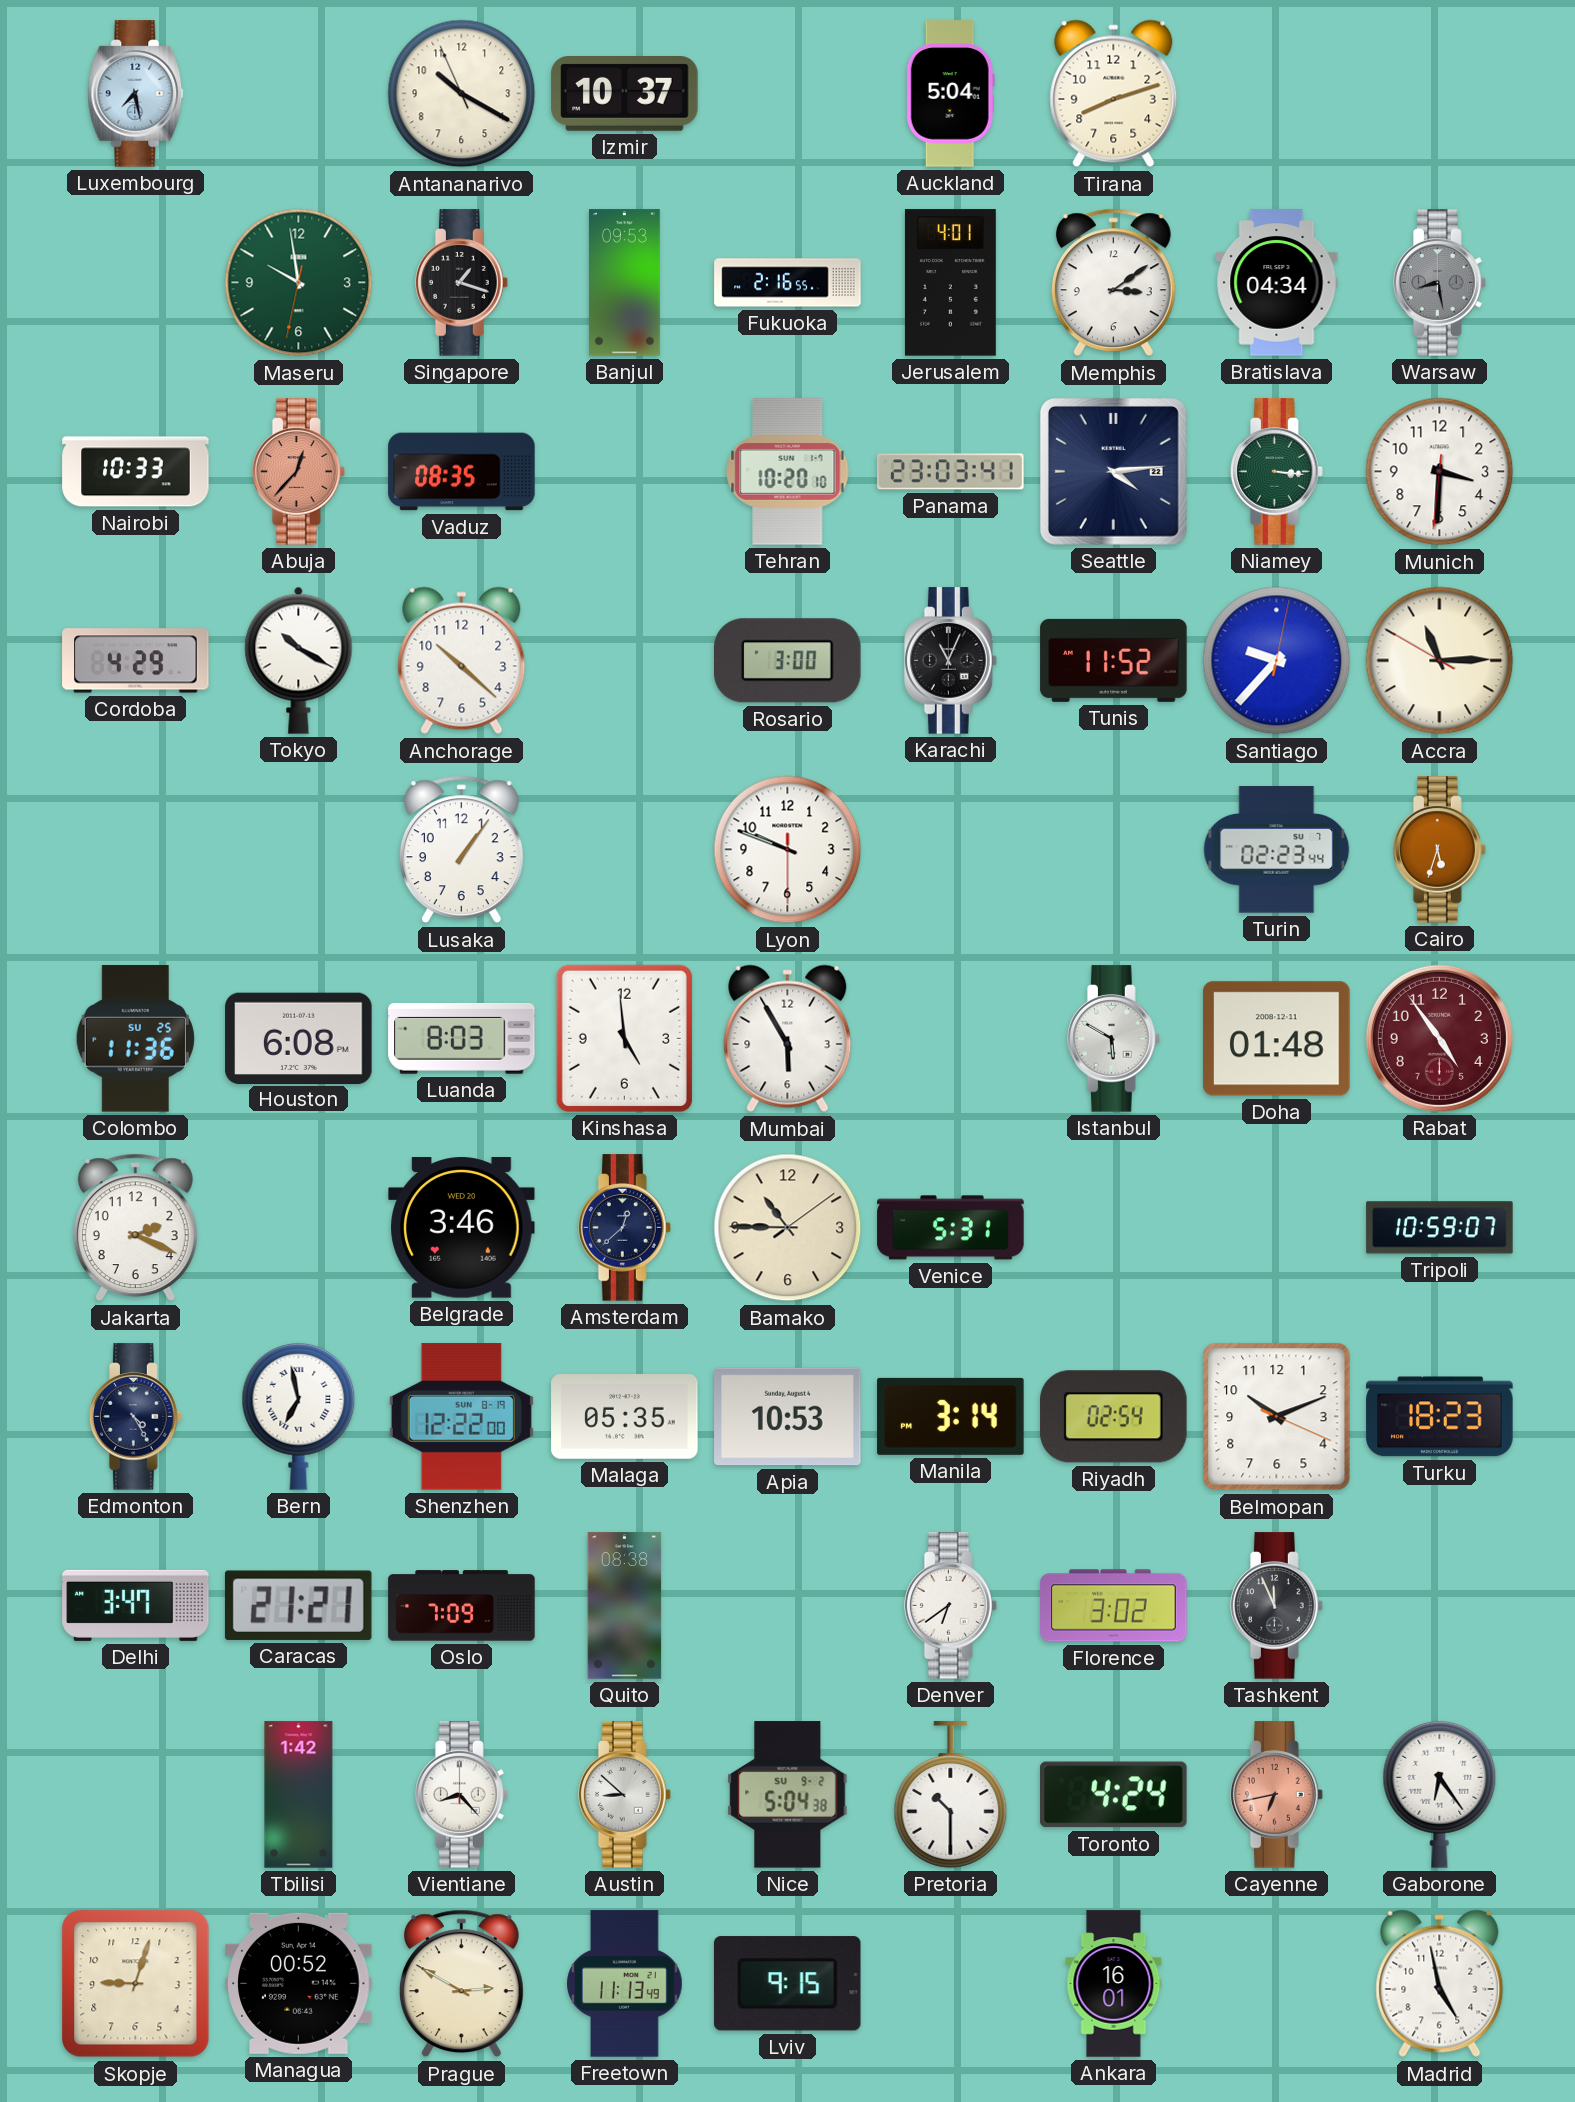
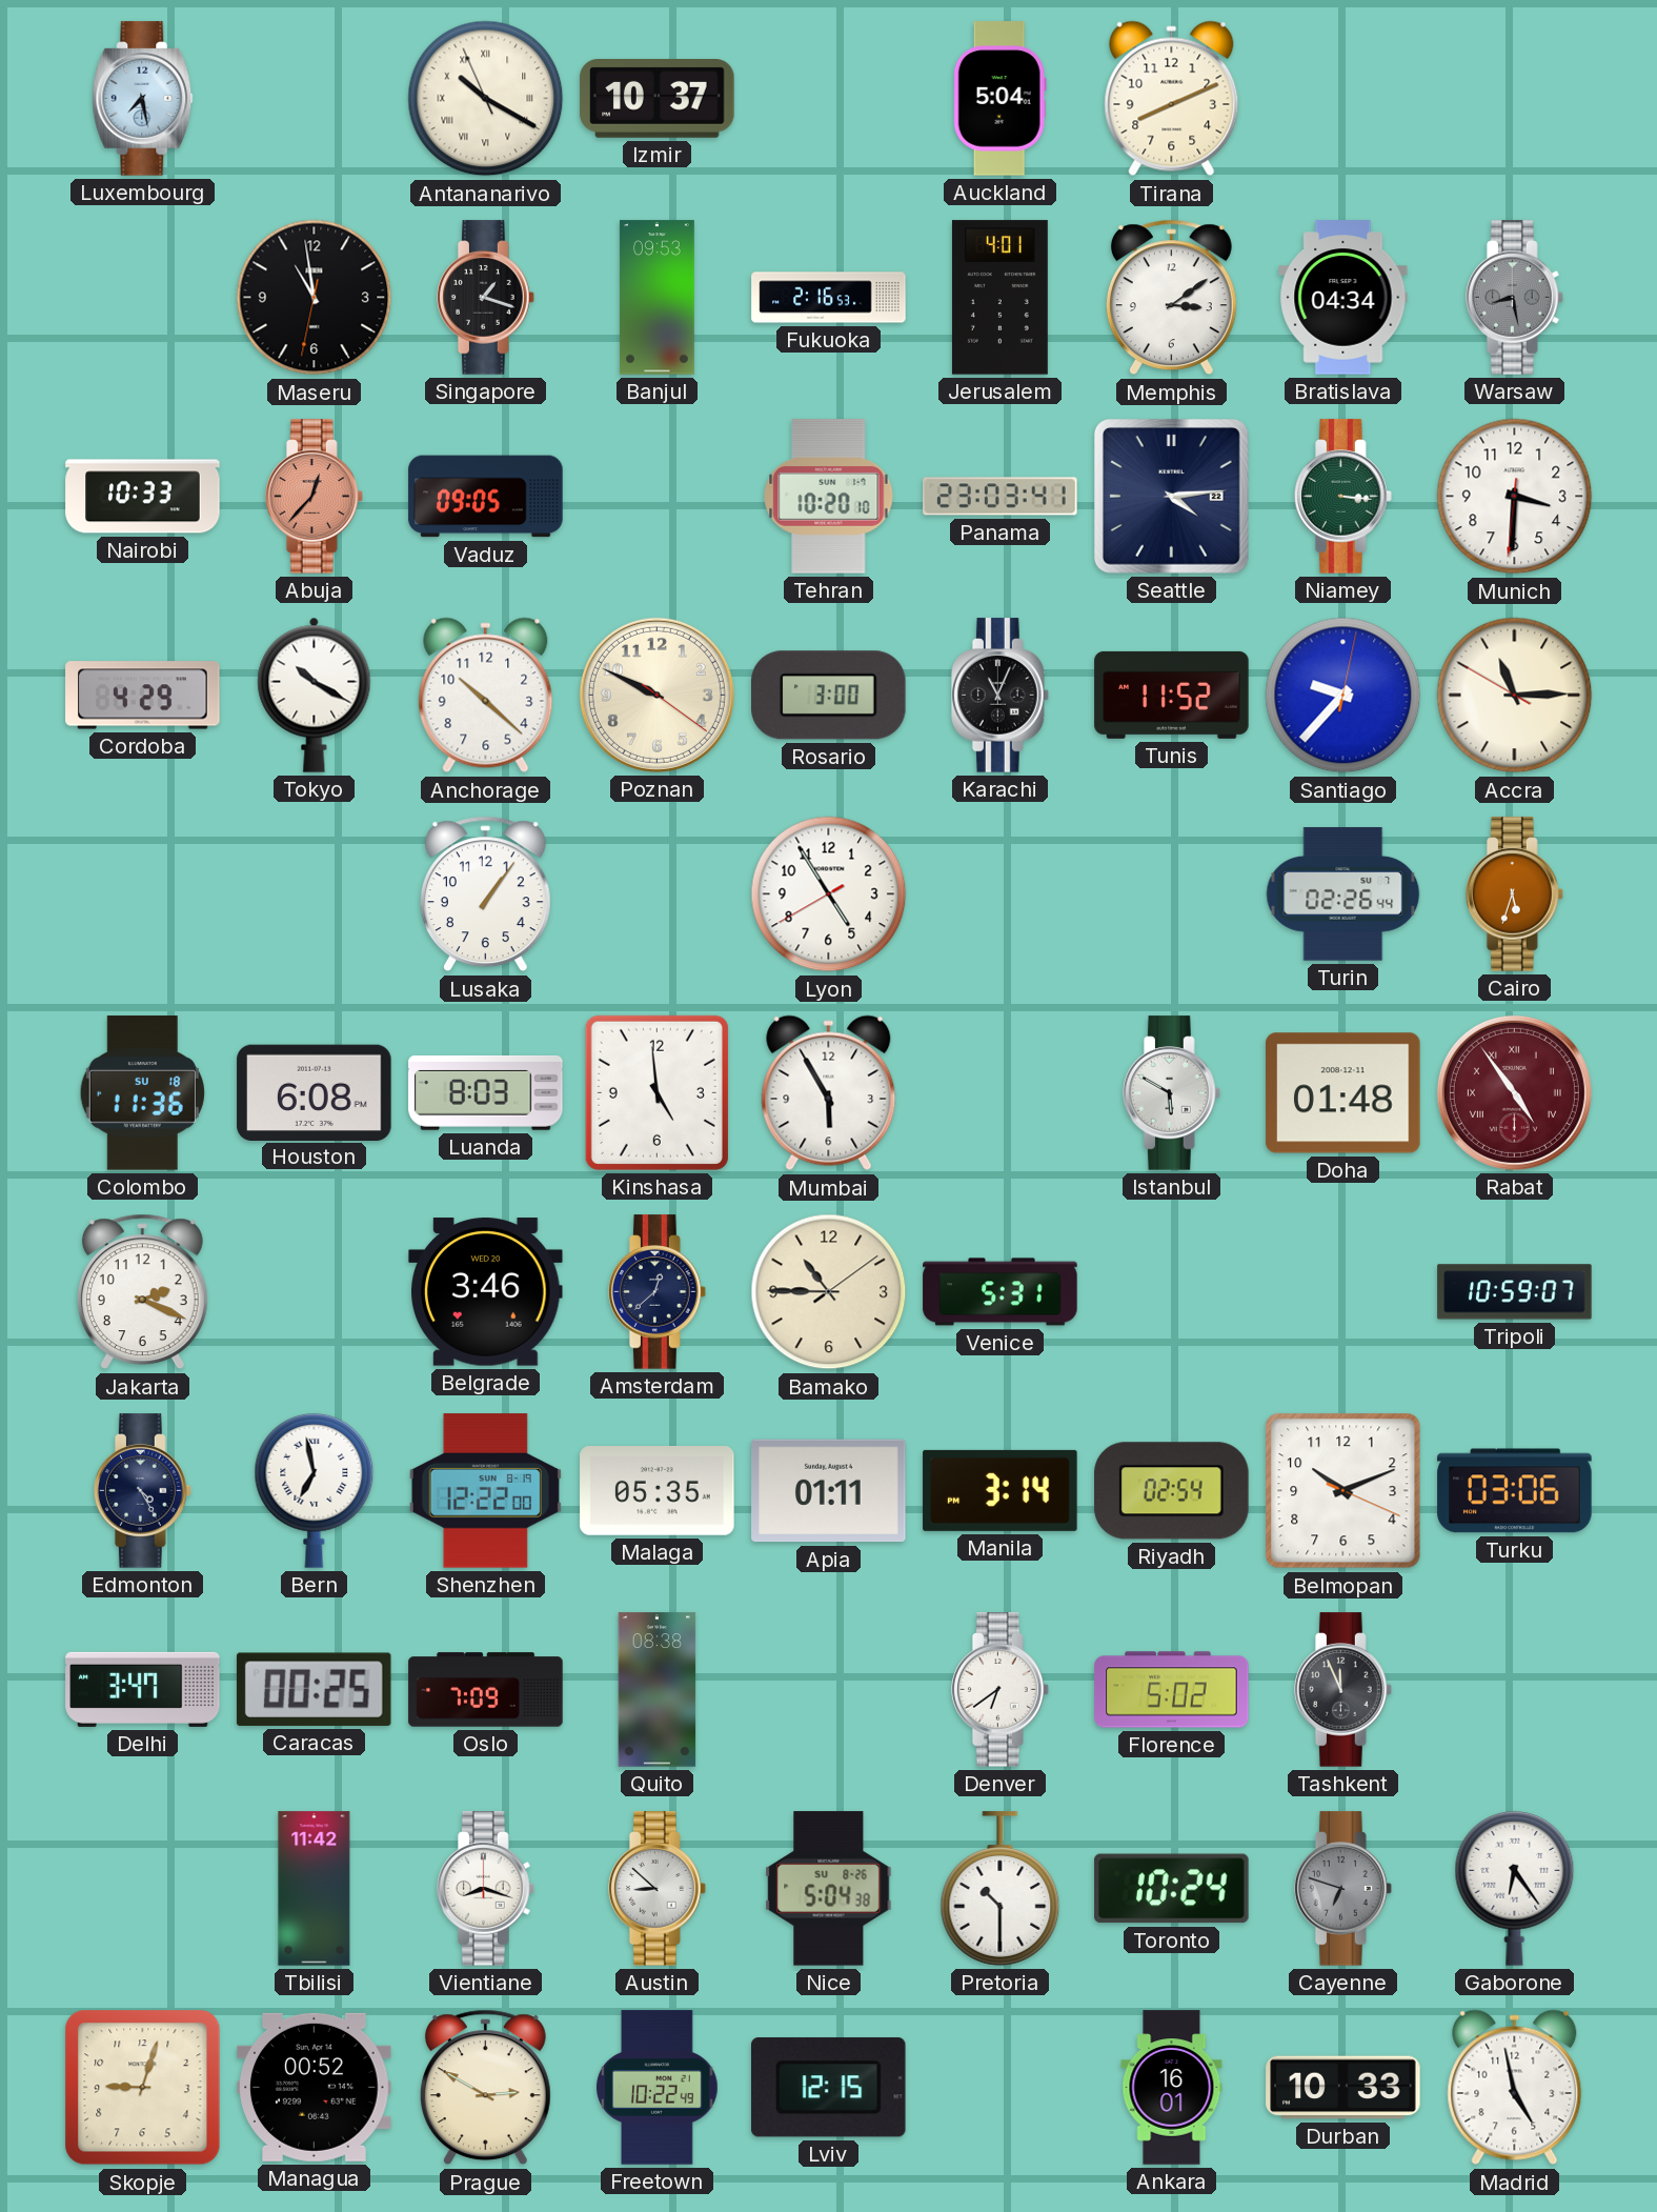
Antananarivo numerals: Arabic -> Roman
Tirana: 8:12 -> 8:11
Maseru: 9:58 -> 10:58
Maseru dial: green -> black
Fukuoka: 2:16:55 -> 2:16:53
Vaduz: 08:35 -> 09:05
Poznan: none -> 9:49
Lyon: 9:48 -> 4:54
Turin: 02:23 -> 02:26
Colombo date: SU 25 -> SU 18
Rabat numerals: Arabic -> Roman
Apia: 10:53 -> 01:11
Turku: 18:23 -> 03:06
Caracas: 21:21 -> 00:25
Florence: 3:02 -> 5:02
Tbilisi: 1:42 -> 11:42
Vientiane: 8:23 -> 8:18
Nice date: SU 9-2 -> SU 8-26
Toronto: 4:24 -> 10:24
Cayenne: 6:43 -> 6:48
Cayenne dial: salmon -> grey
Freetown: 11:13 -> 10:22
Lviv: 9:15 -> 12:15
Durban: none -> 10:33
